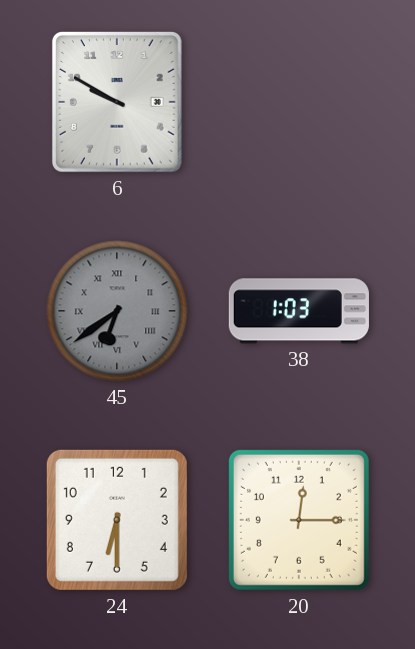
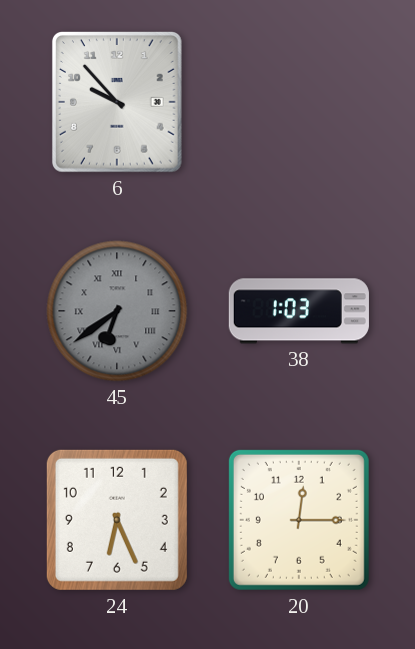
6: 9:50 -> 9:53
24: 6:30 -> 6:26
